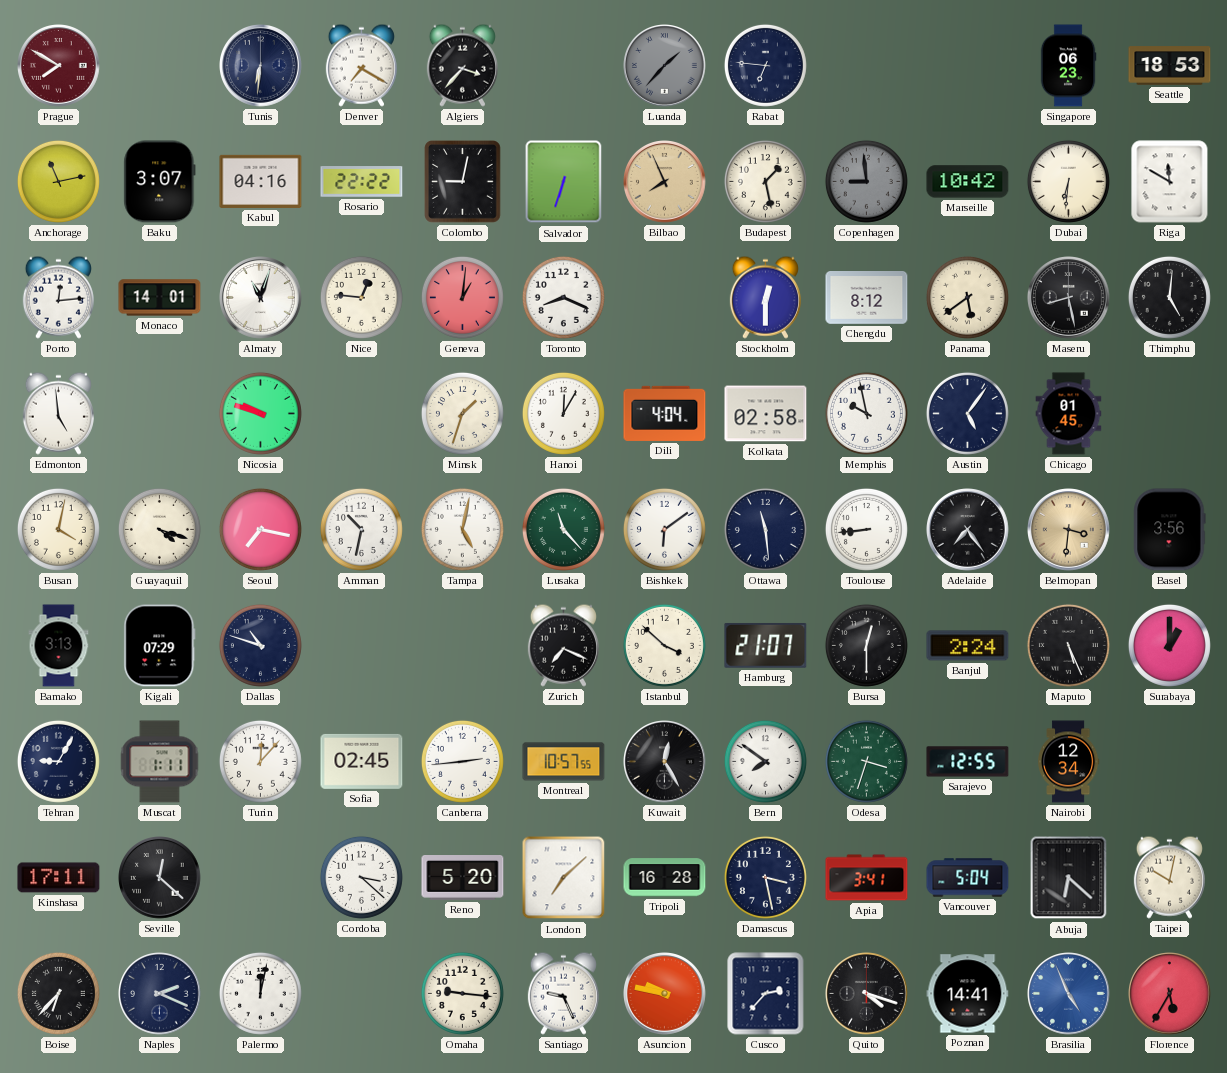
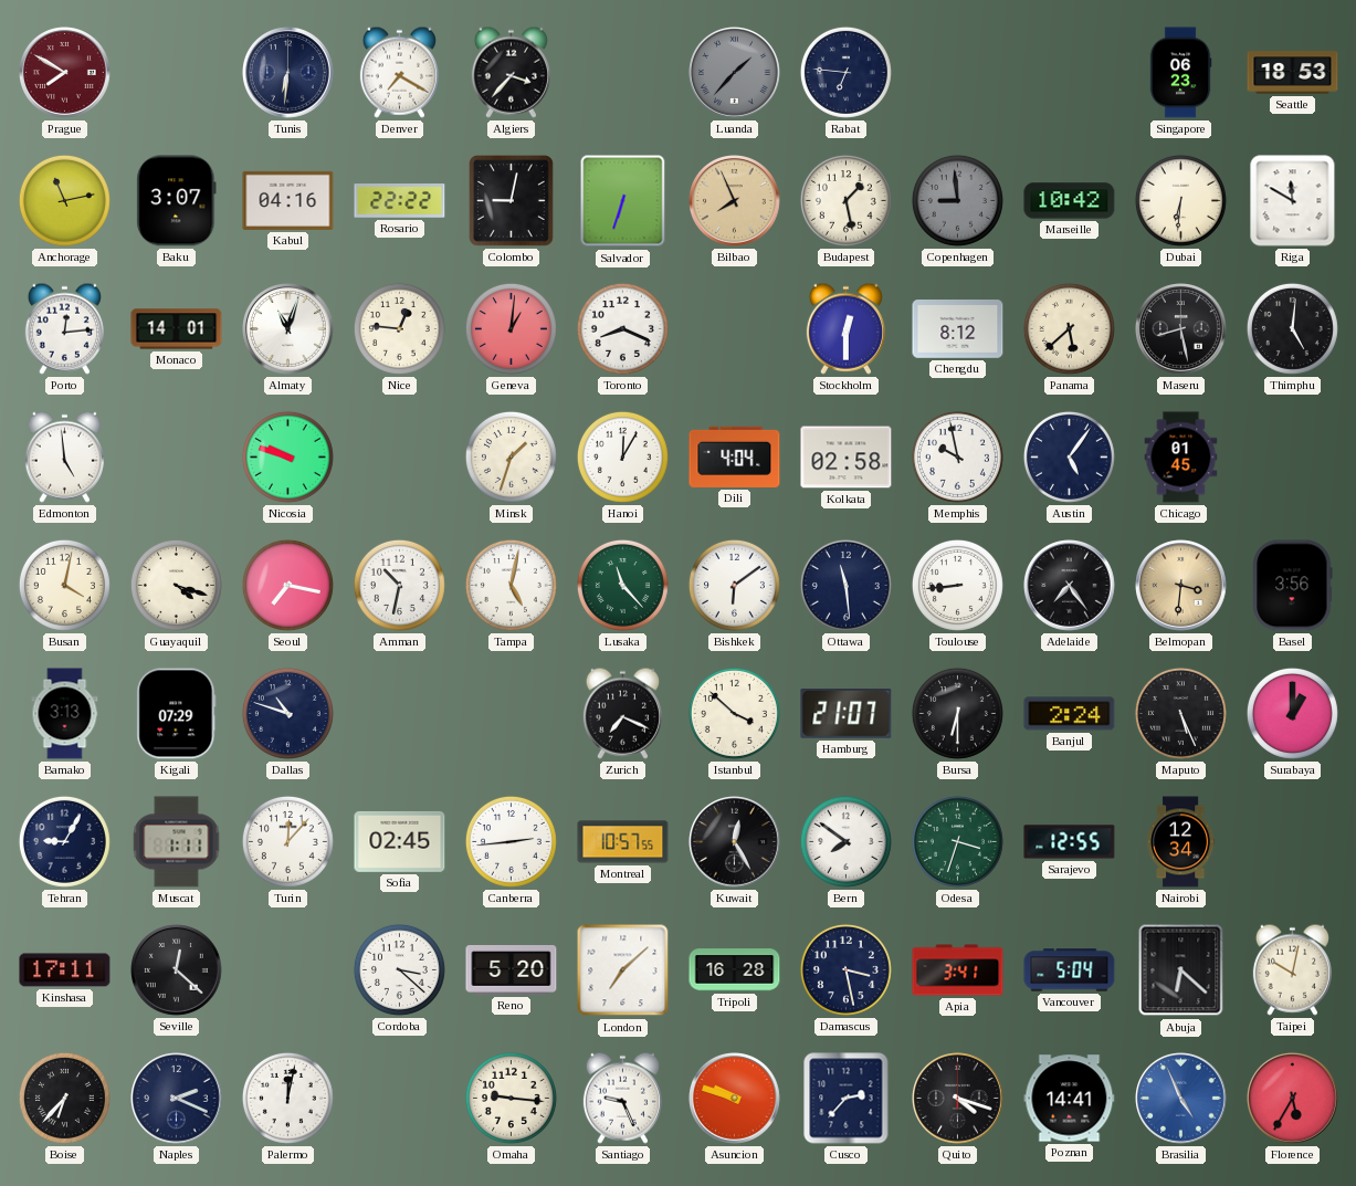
Panama: 5:39 -> 5:38
Bursa: 12:30 -> 6:30
Asuncion: 9:47 -> 9:48
